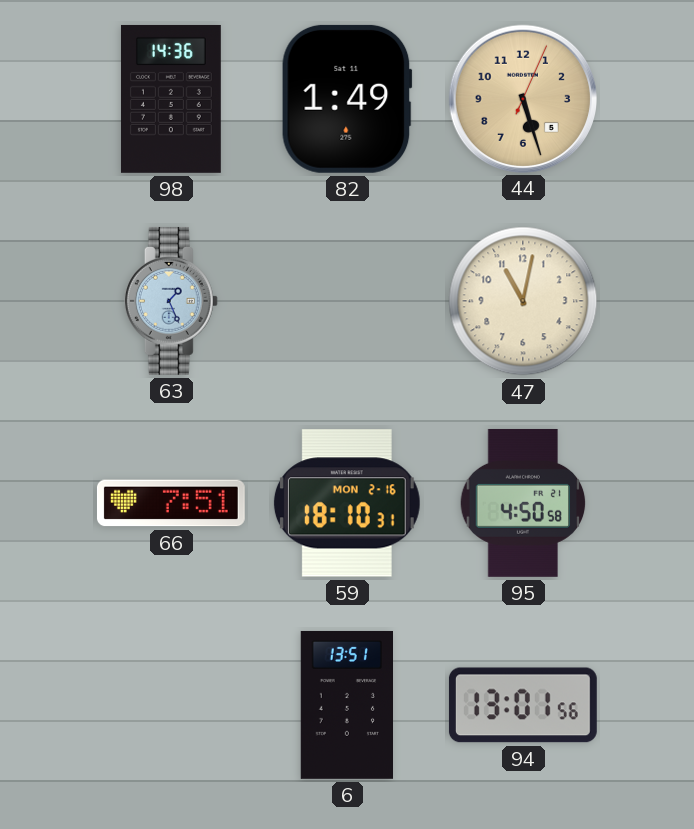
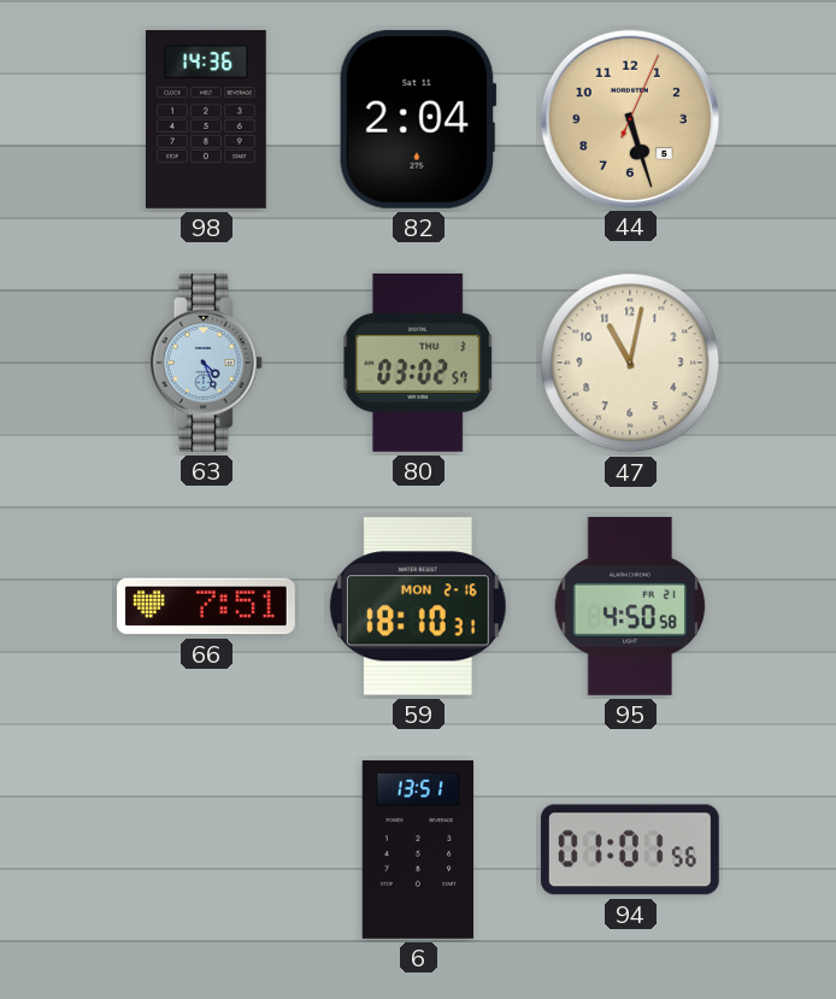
82: 1:49 -> 2:04
63: 1:26 -> 4:26
80: none -> 03:02
94: 13:01 -> 01:01
